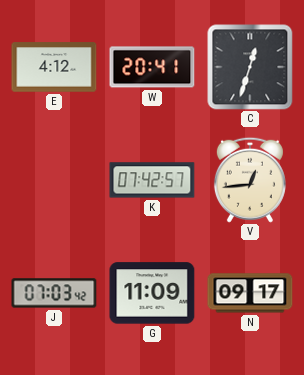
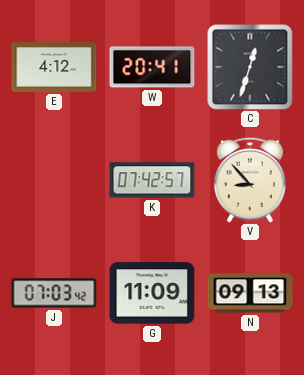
V: 12:44 -> 8:53
N: 09:17 -> 09:13
